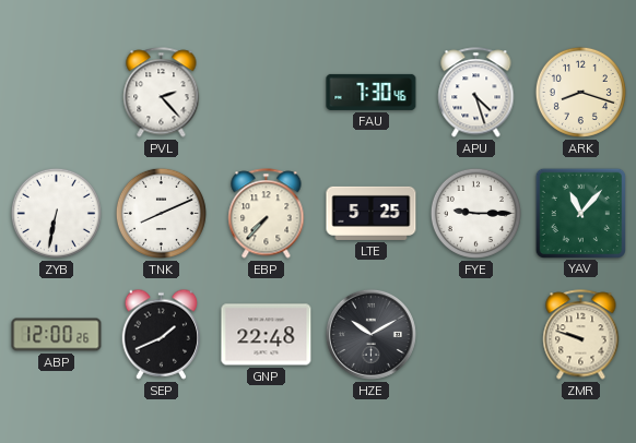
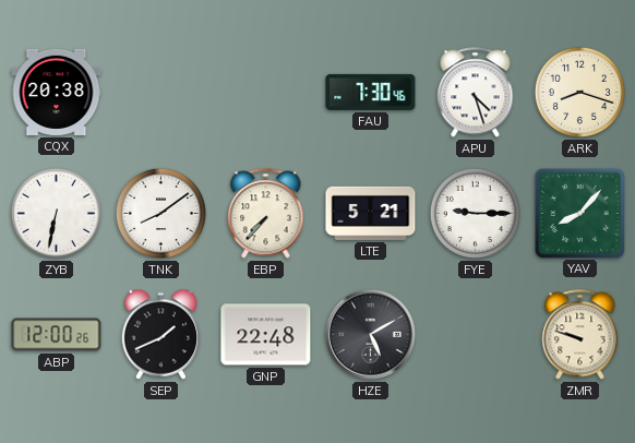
CQX: none -> 20:38
PVL: 2:23 -> none
TNK: 8:11 -> 8:09
LTE: 5:25 -> 5:21
YAV: 11:07 -> 8:07
HZE: 10:10 -> 5:10
